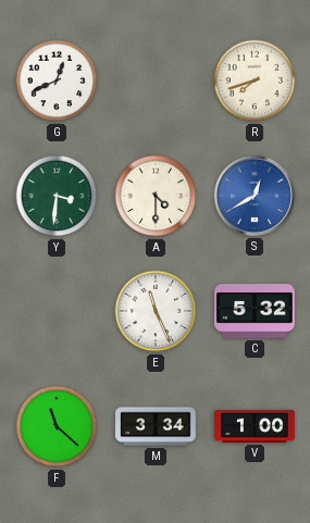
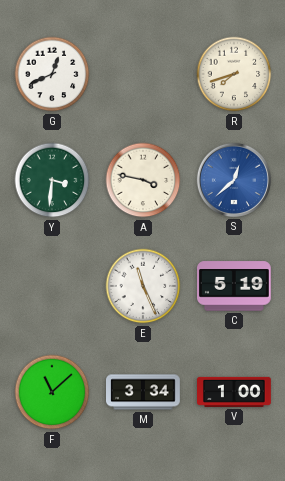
A: 4:30 -> 3:47
S: 12:40 -> 12:38
C: 5:32 -> 5:19
F: 11:22 -> 11:08
